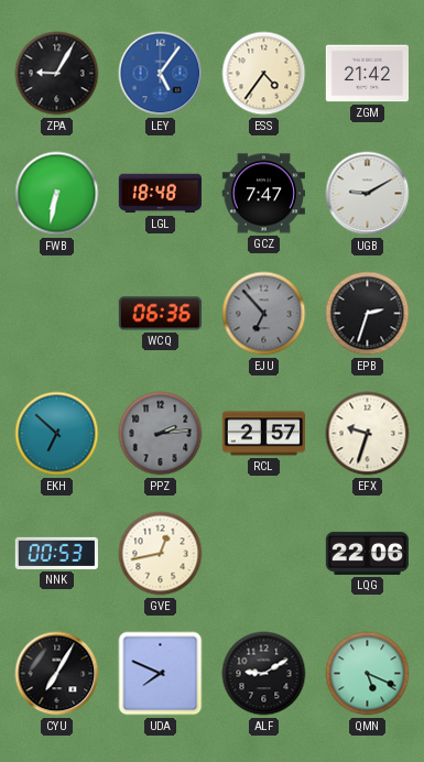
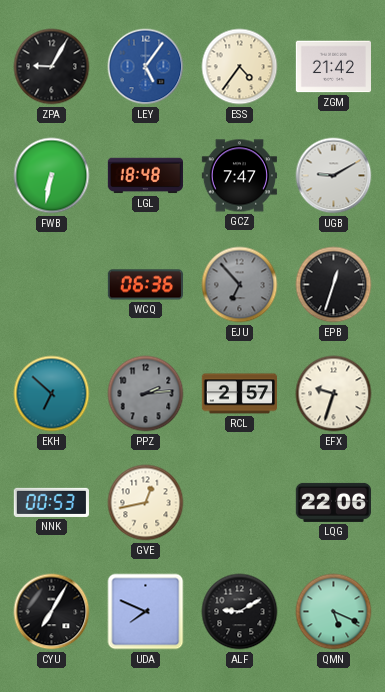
EPB: 2:33 -> 12:33
